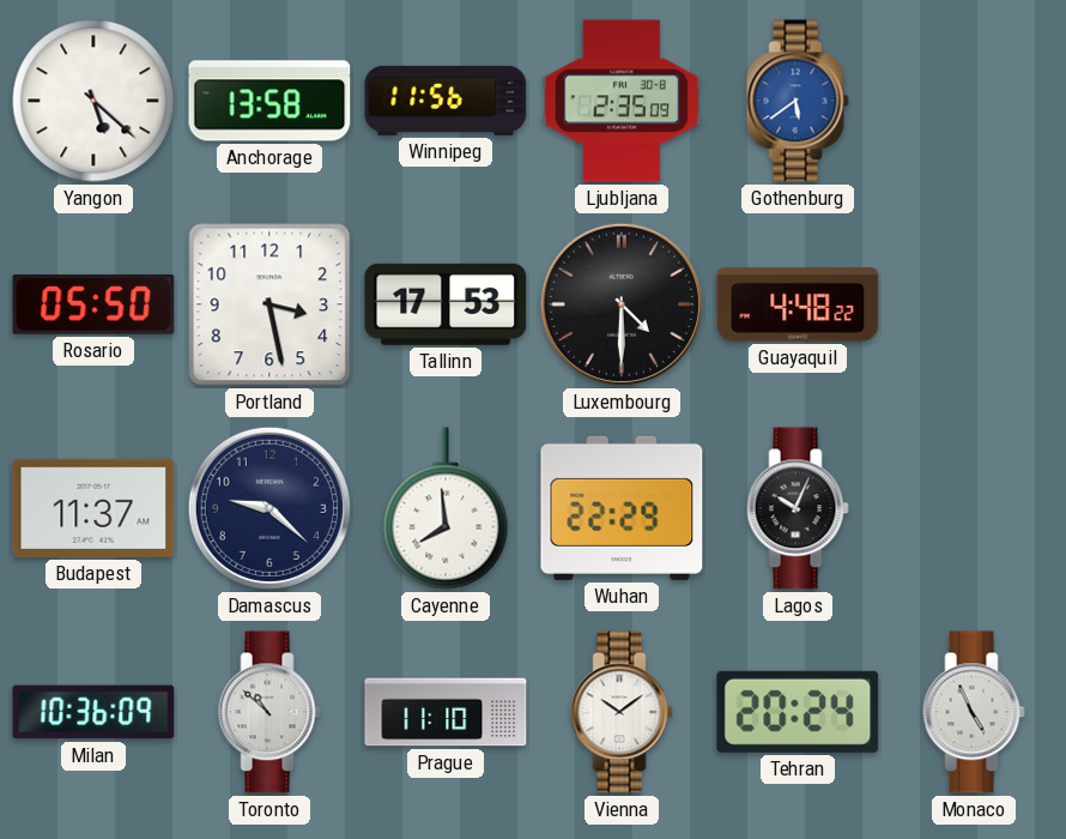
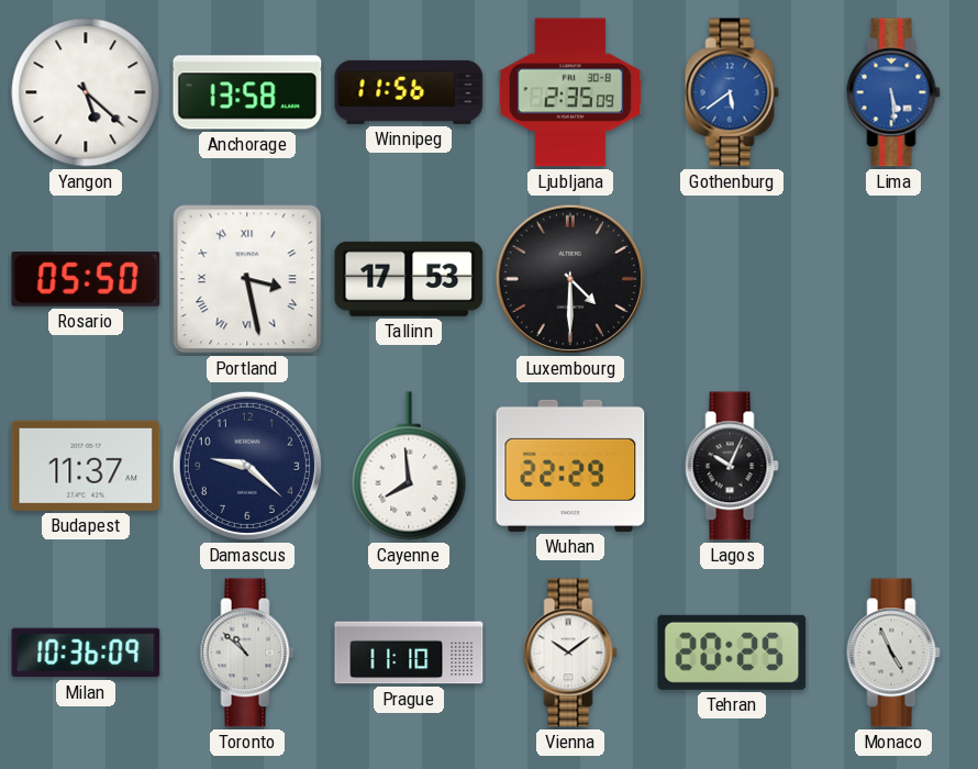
Lima: none -> 5:29
Portland numerals: Arabic -> Roman
Guayaquil: 4:48 -> none
Tehran: 20:24 -> 20:25
